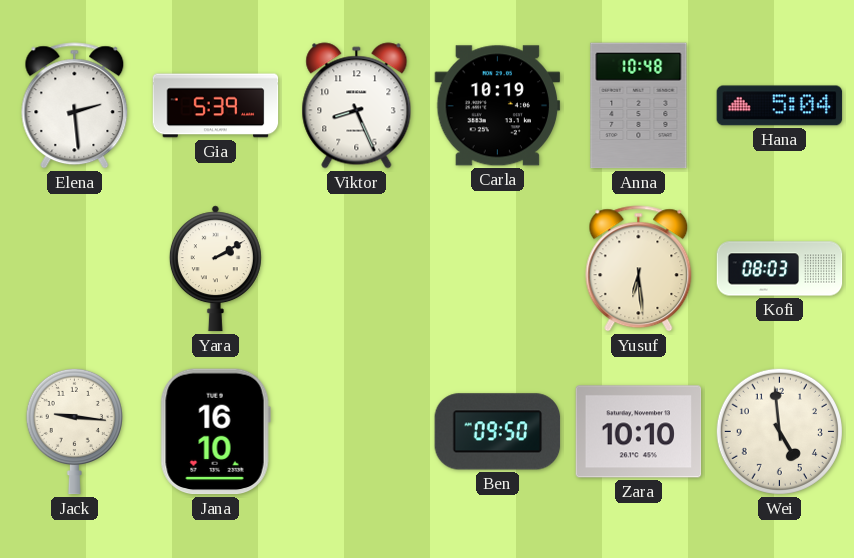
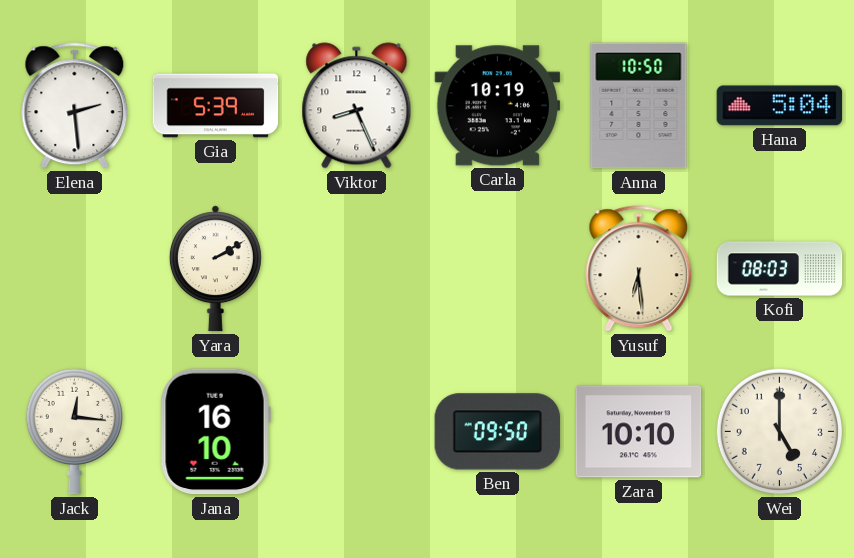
Anna: 10:48 -> 10:50
Jack: 9:16 -> 12:16
Wei: 4:59 -> 5:00
